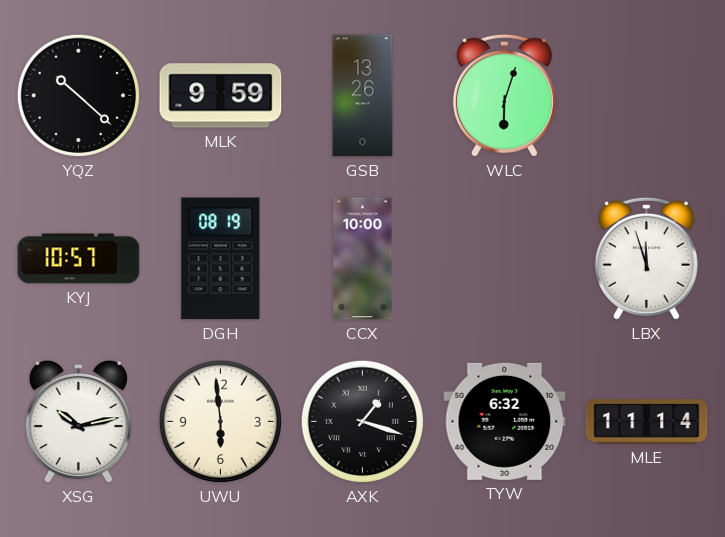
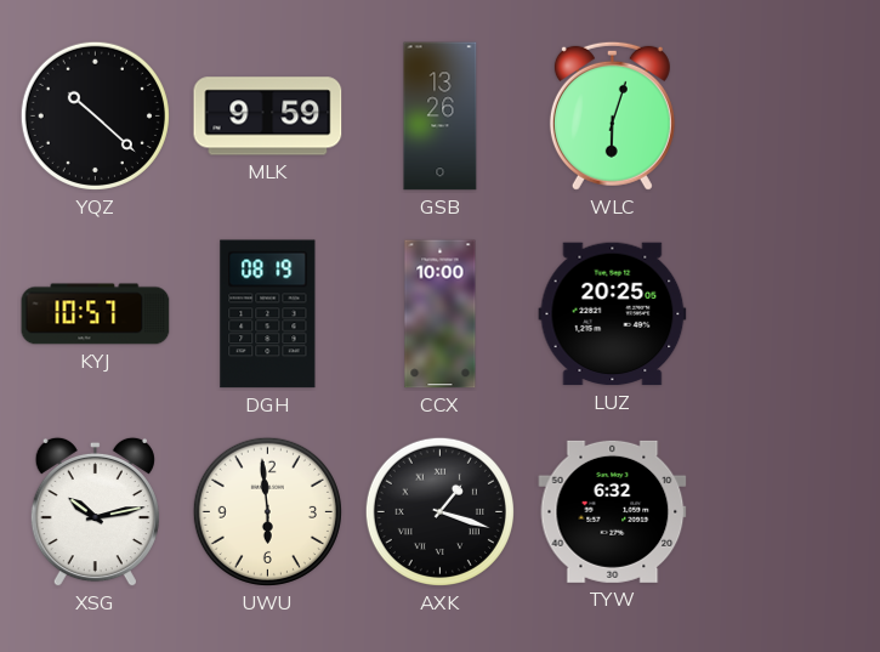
LUZ: none -> 20:25
LBX: 11:57 -> none
MLE: 11:14 -> none
